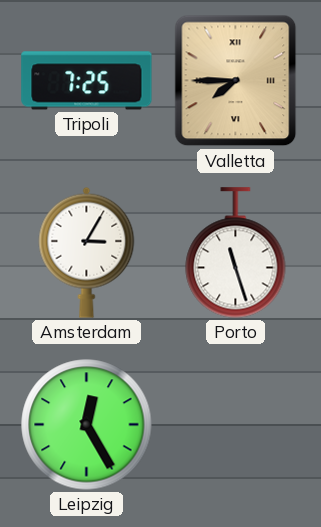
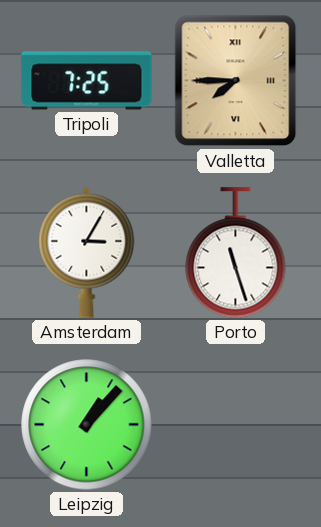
Leipzig: 12:25 -> 1:07
